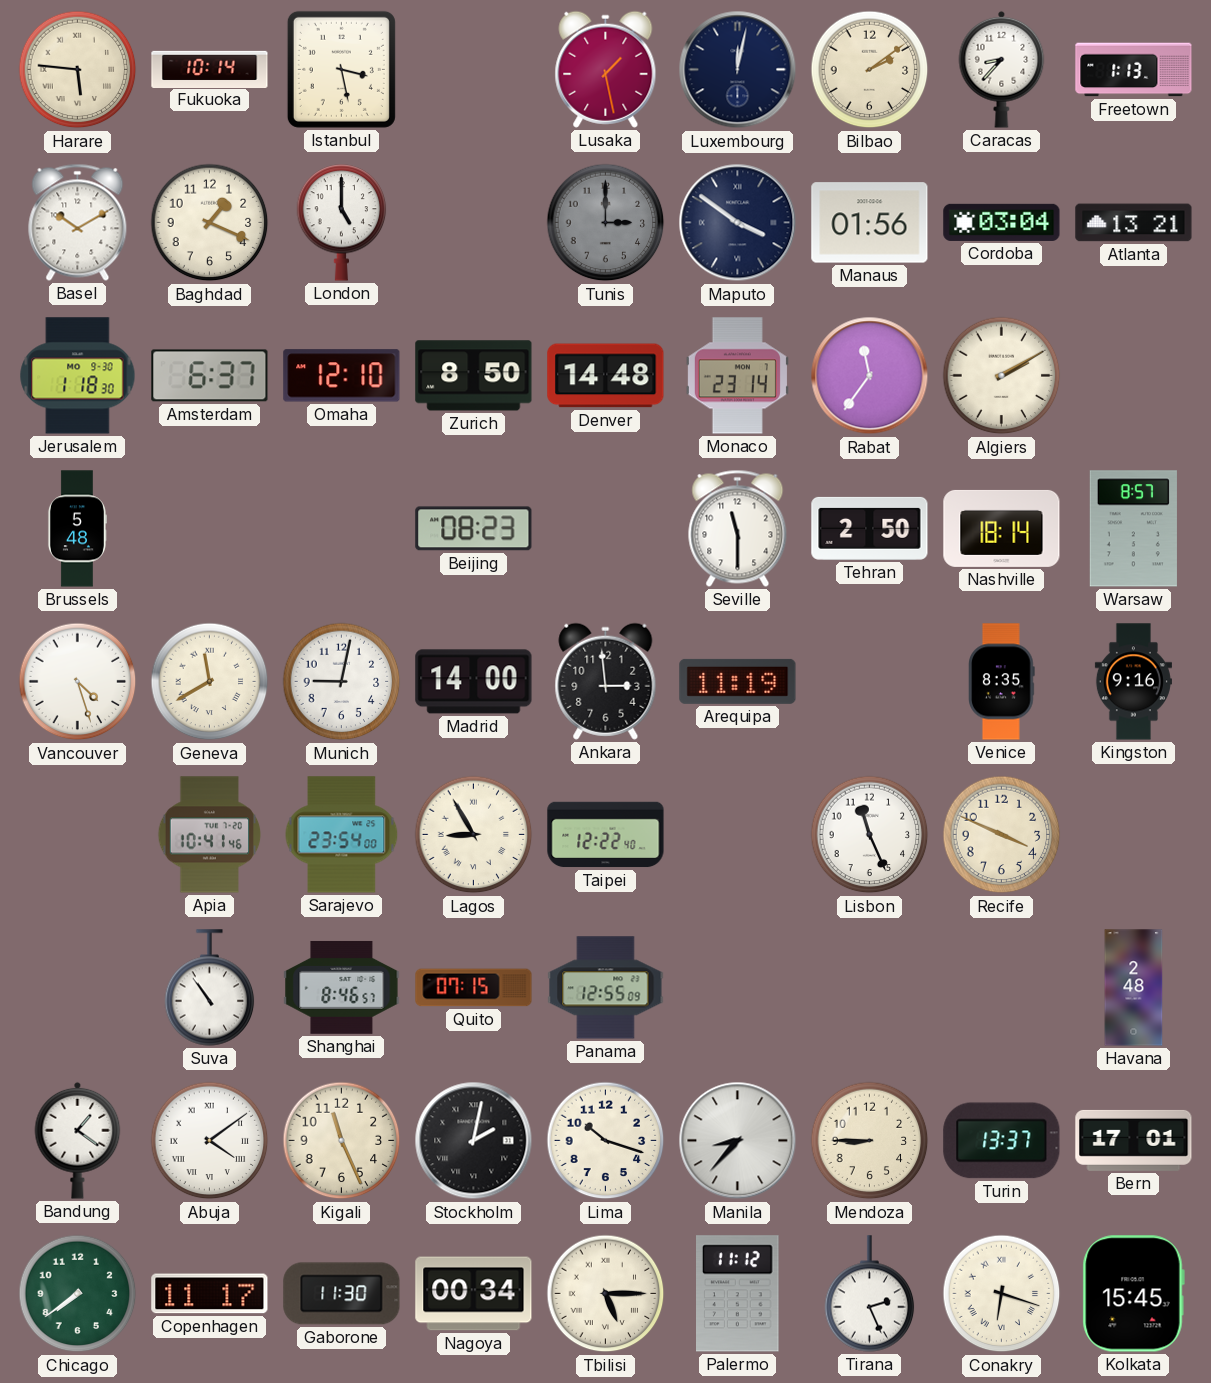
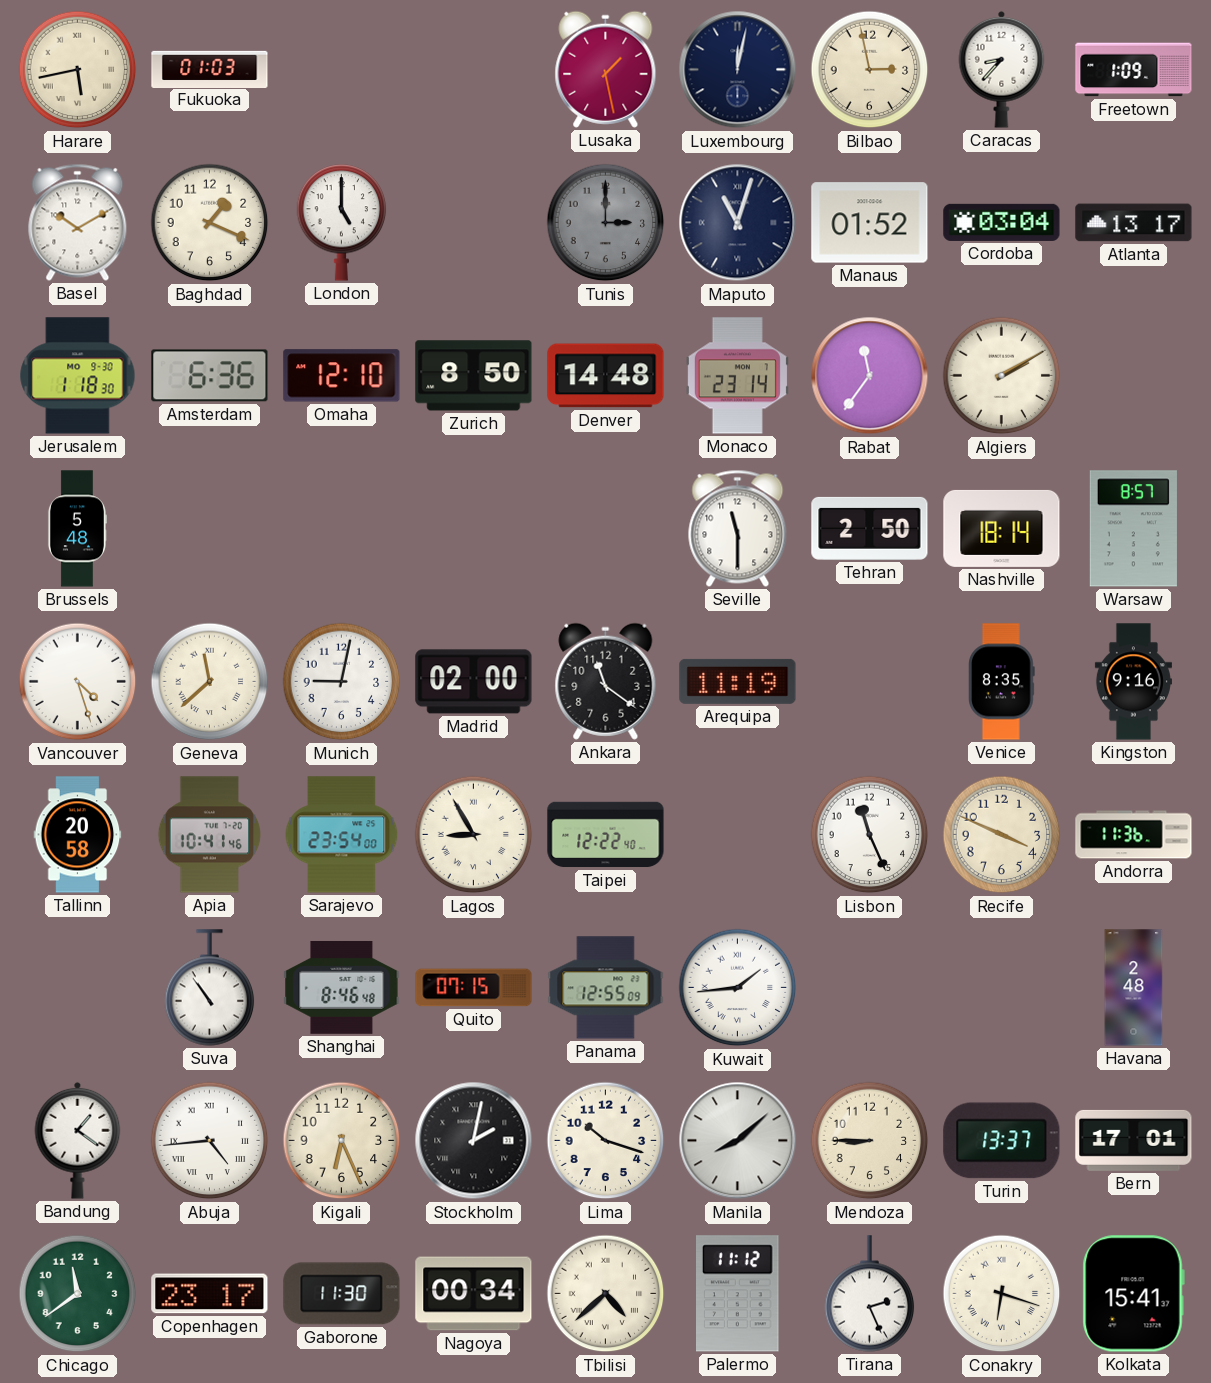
Harare: 5:46 -> 5:43
Fukuoka: 10:14 -> 01:03
Istanbul: 3:28 -> none
Bilbao: 2:09 -> 2:58
Freetown: 1:13 -> 1:09
Maputo: 3:51 -> 11:03
Manaus: 01:56 -> 01:52
Atlanta: 13:21 -> 13:17
Amsterdam: 6:37 -> 6:36
Beijing: 08:23 -> none
Geneva: 11:40 -> 11:38
Madrid: 14:00 -> 02:00
Ankara: 2:59 -> 11:21
Tallinn: none -> 20:58
Andorra: none -> 11:36
Shanghai: 8:46:57 -> 8:46:48
Kuwait: none -> 1:44
Abuja: 4:09 -> 4:44
Kigali: 11:26 -> 6:26
Manila: 8:37 -> 8:08
Chicago: 7:39 -> 11:39
Copenhagen: 11:17 -> 23:17
Tbilisi: 5:15 -> 4:38
Kolkata: 15:45 -> 15:41
